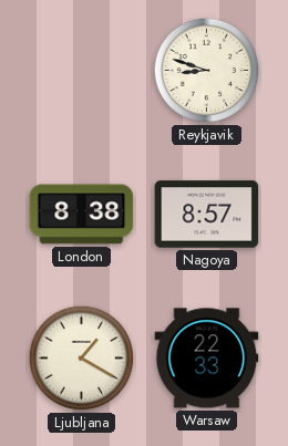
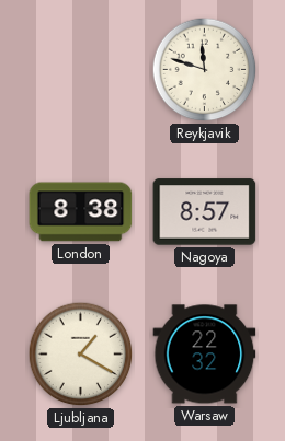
Reykjavik: 8:48 -> 11:48
Warsaw: 22:33 -> 22:32
